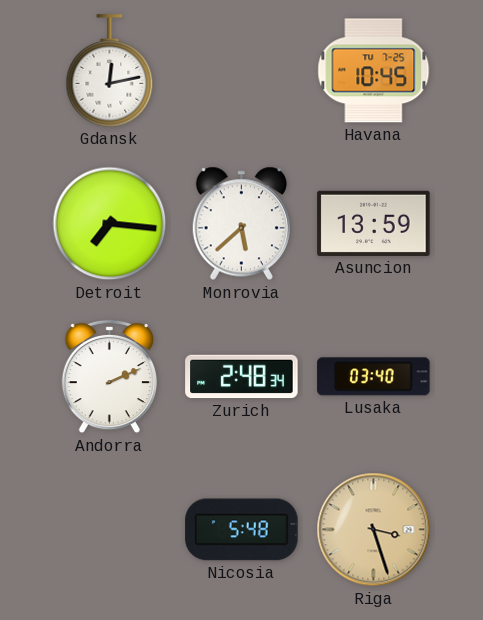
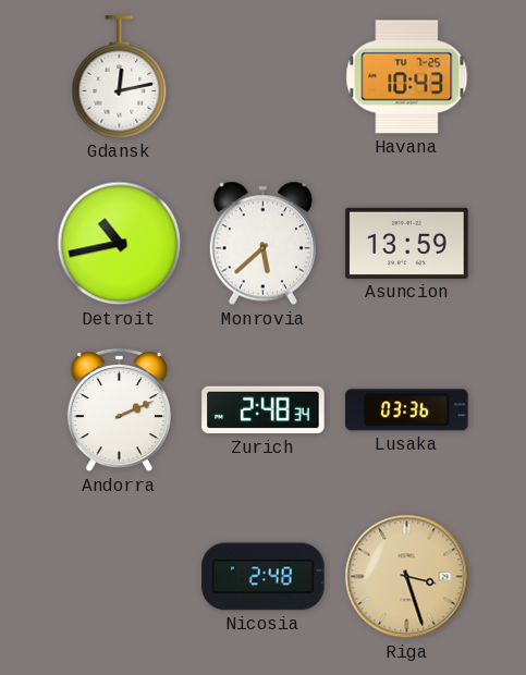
Havana: 10:45 -> 10:43
Detroit: 7:16 -> 10:43
Lusaka: 03:40 -> 03:36
Nicosia: 5:48 -> 2:48
